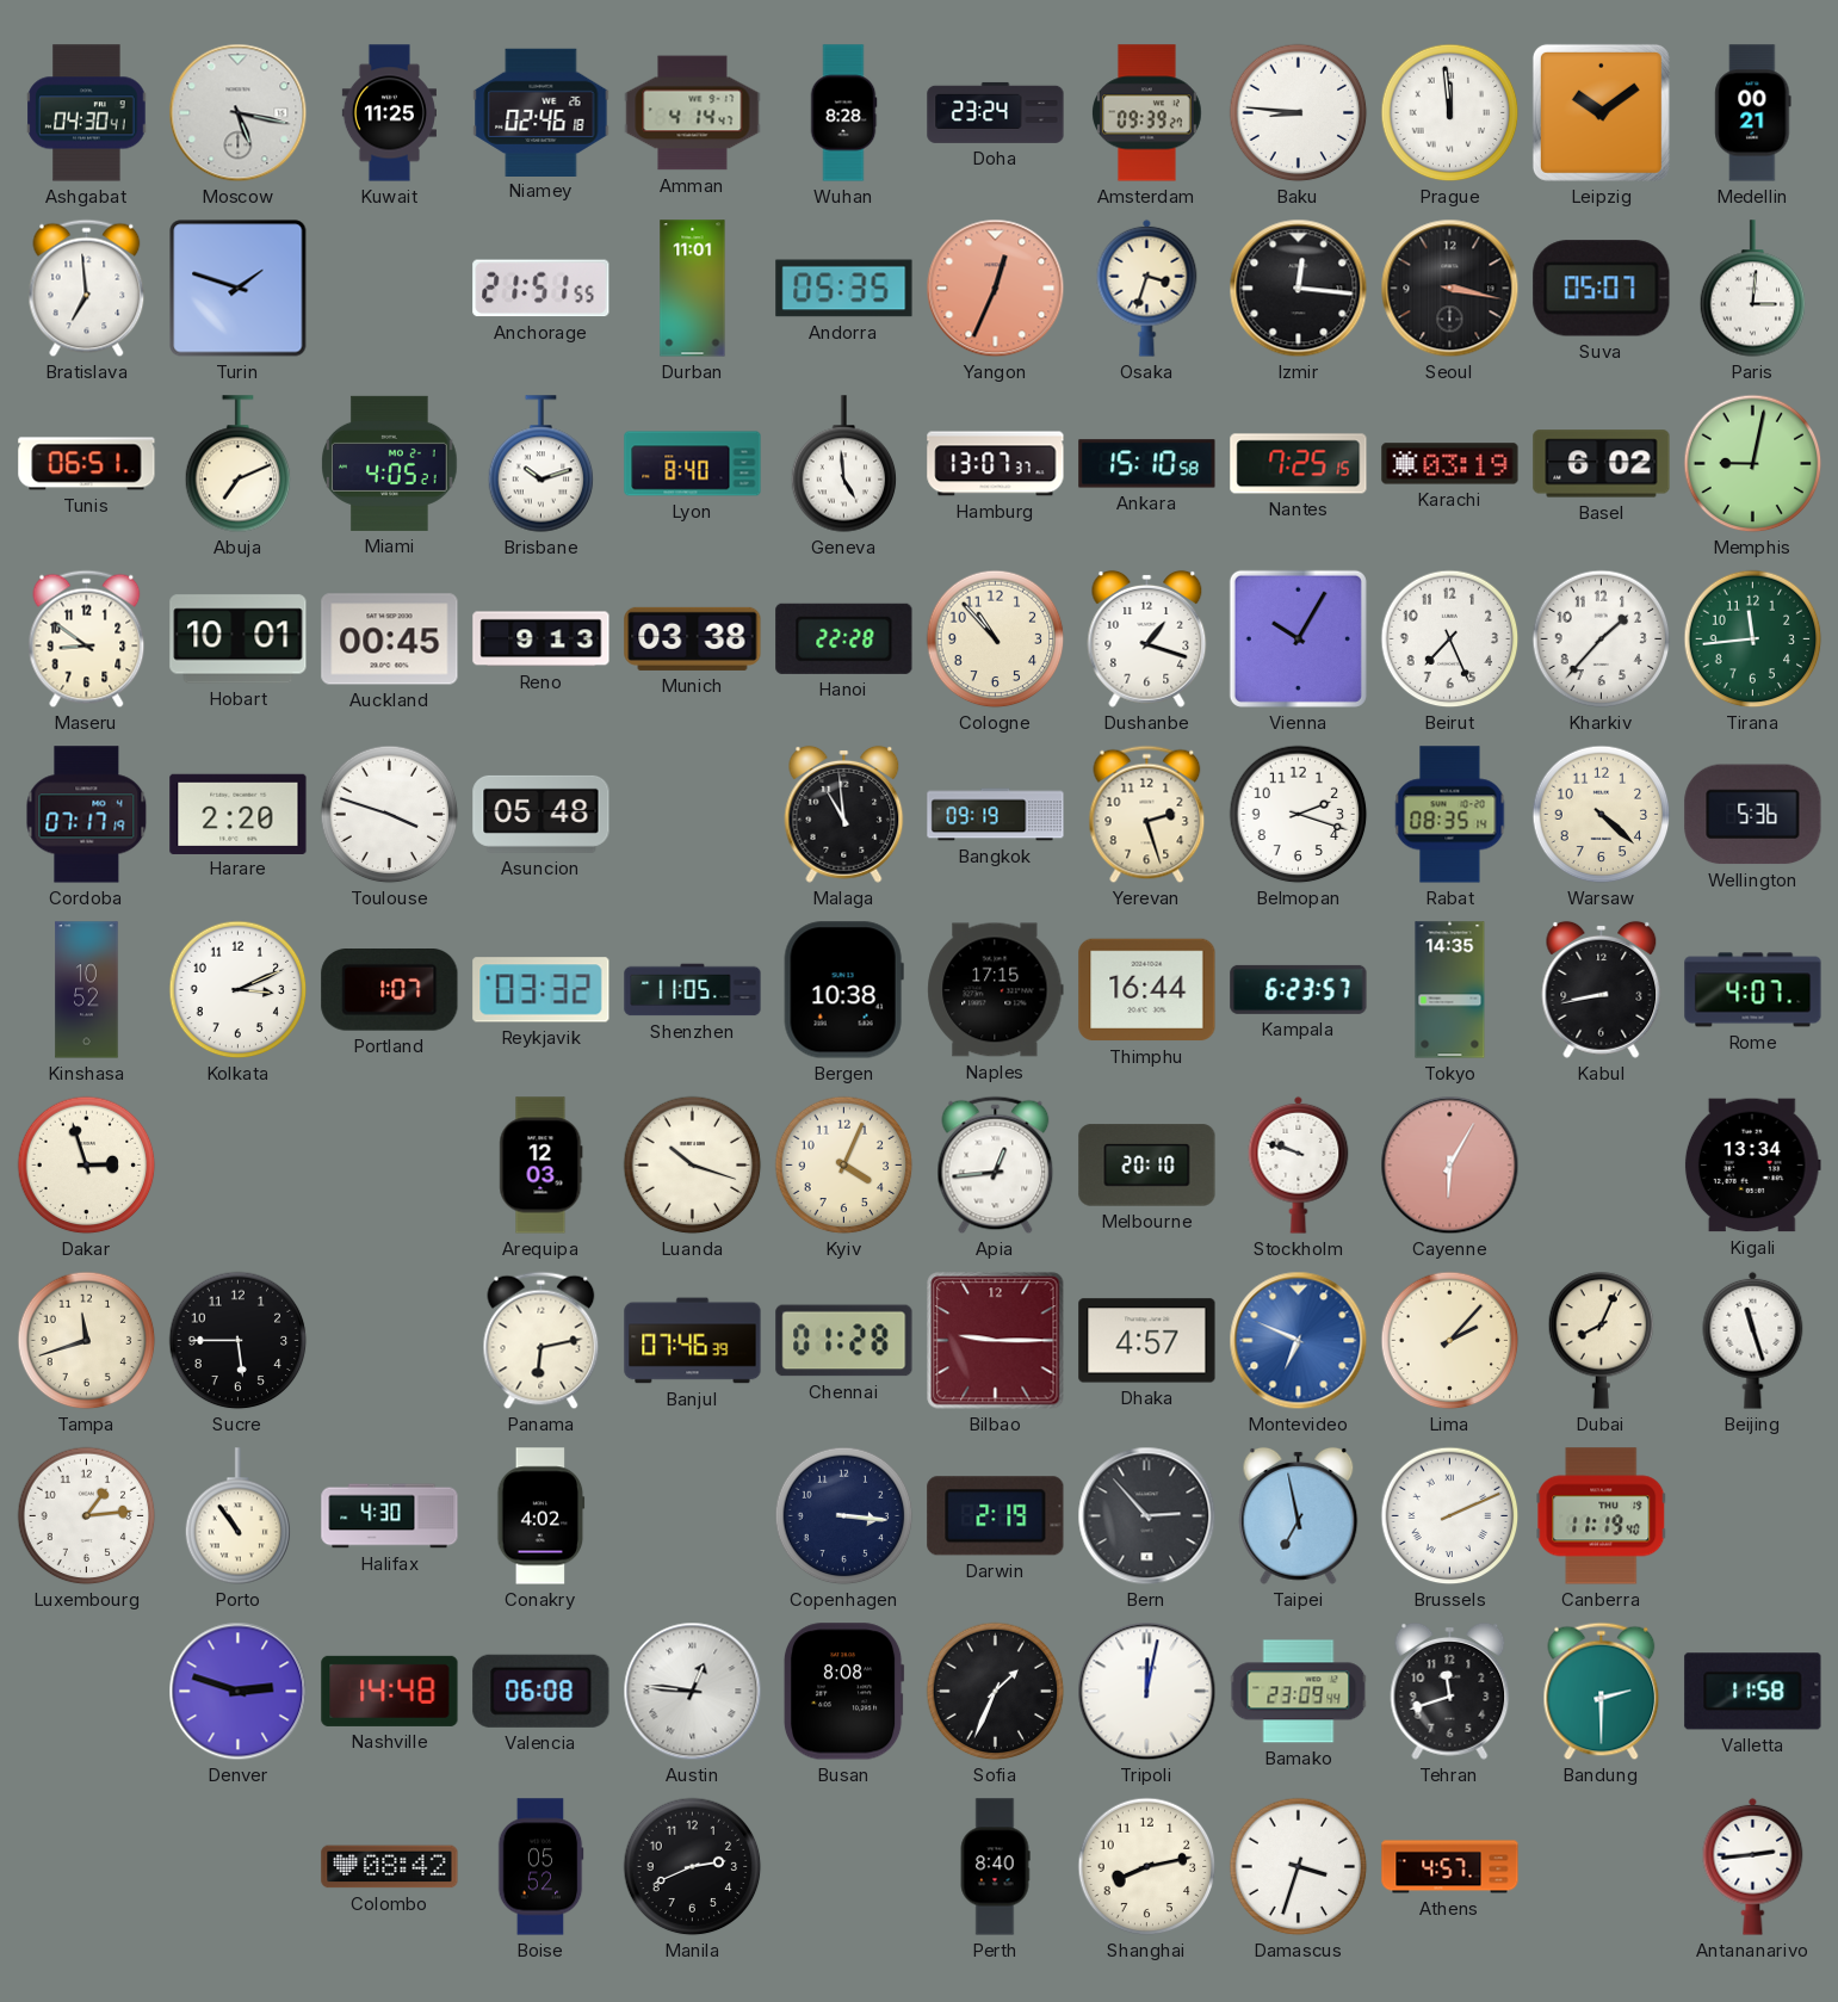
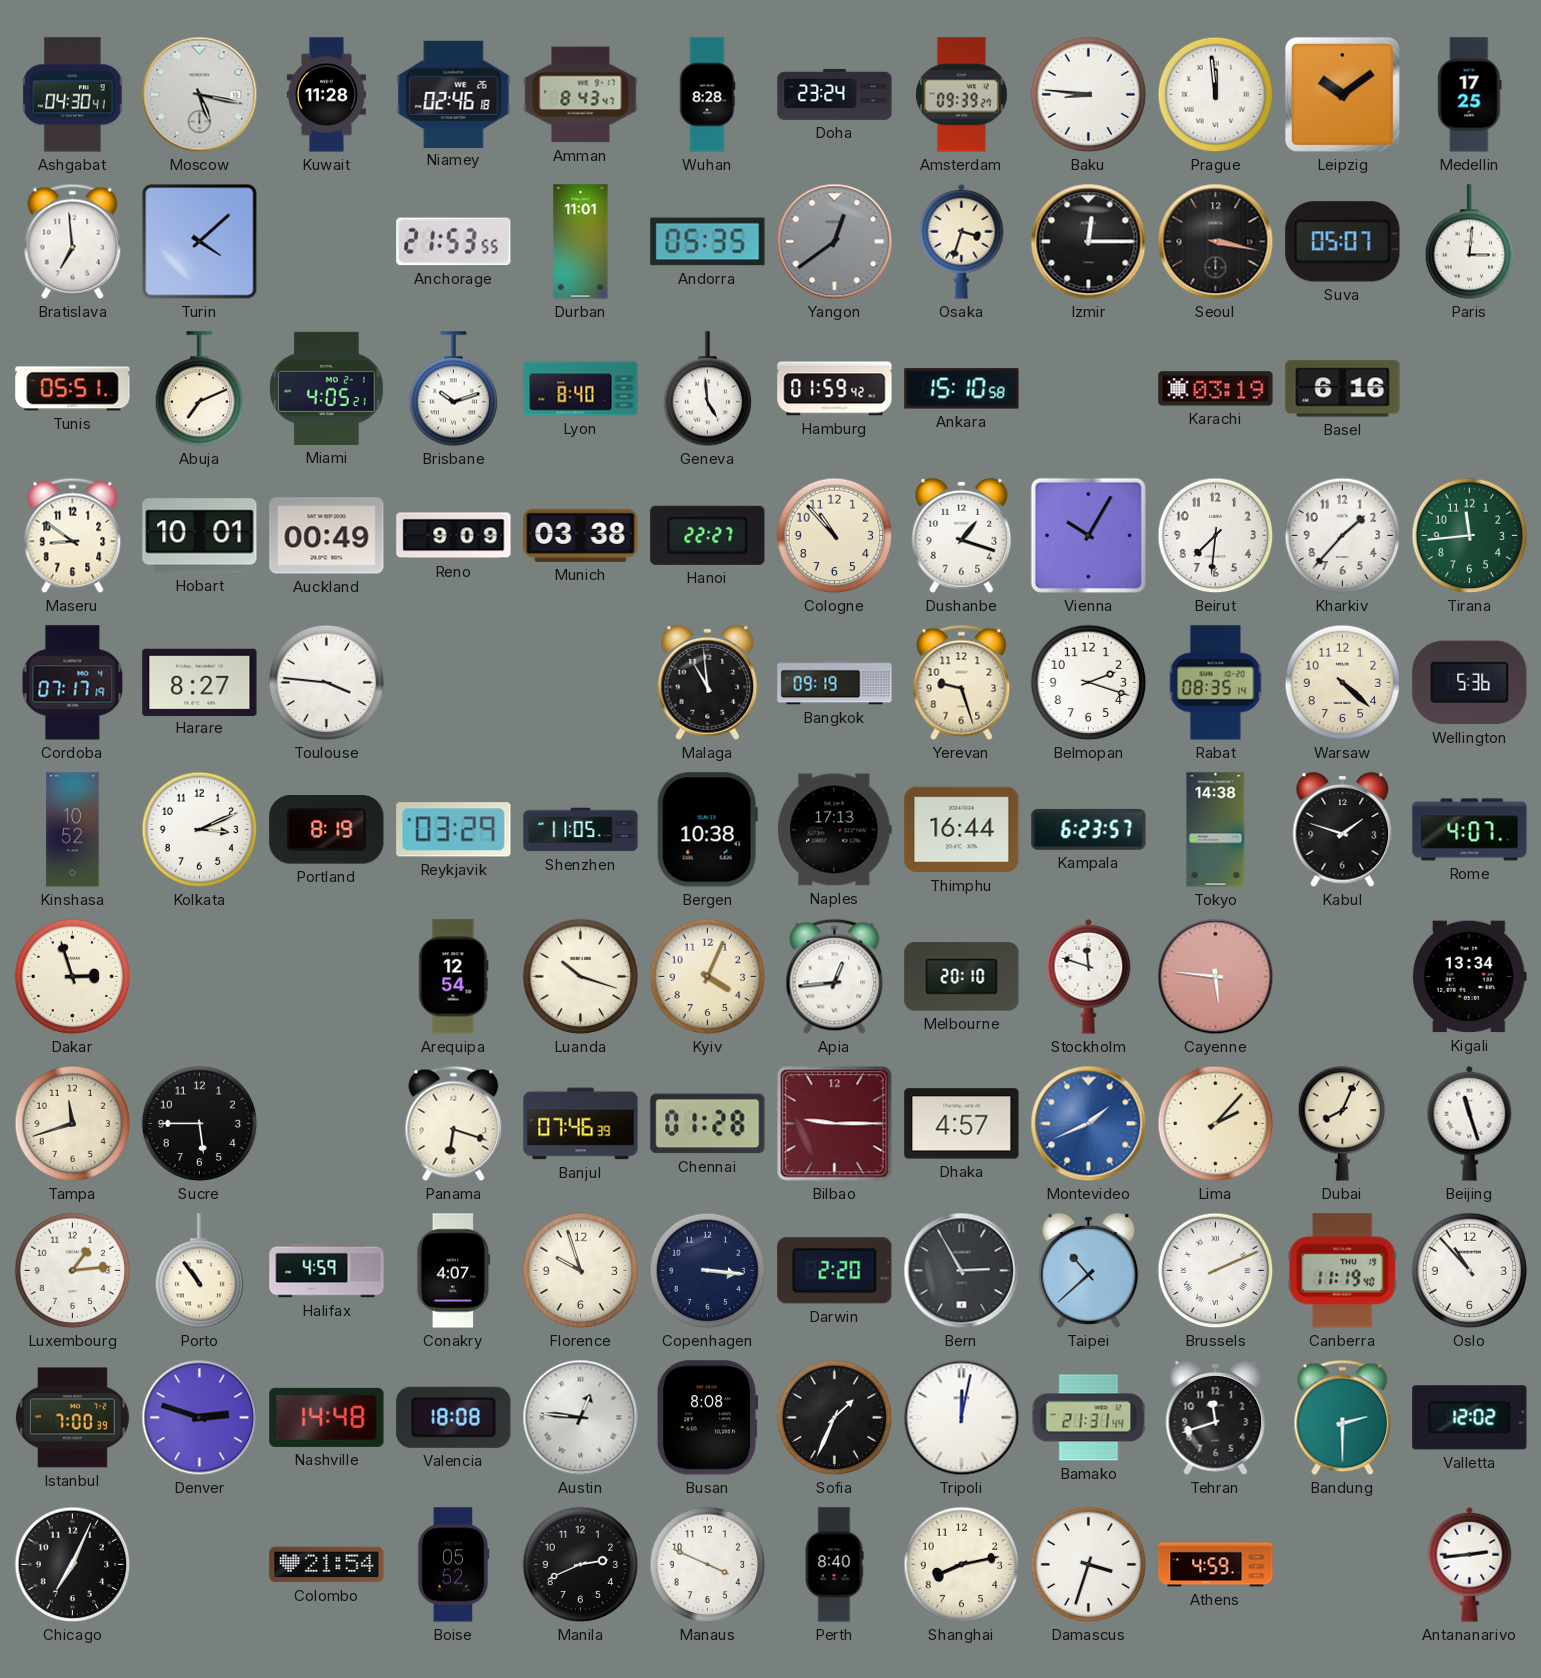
Kuwait: 11:25 -> 11:28
Amman: 4:14 -> 8:43
Medellin: 00:21 -> 17:25
Turin: 1:48 -> 4:08
Anchorage: 21:51 -> 21:53
Yangon: 12:34 -> 12:39
Yangon dial: salmon -> grey
Izmir: 12:16 -> 12:15
Tunis: 06:51 -> 05:51
Hamburg: 13:07 -> 01:59
Nantes: 7:25 -> none
Basel: 6:02 -> 6:16
Memphis: 9:02 -> none
Auckland: 00:45 -> 00:49
Reno: 9:13 -> 9:09
Hanoi: 22:28 -> 22:27
Beirut: 7:26 -> 7:31
Harare: 2:20 -> 8:27
Toulouse: 3:48 -> 3:46
Asuncion: 05:48 -> none
Yerevan: 2:27 -> 9:27
Portland: 1:07 -> 8:19
Reykjavik: 03:32 -> 03:29
Naples: 17:15 -> 17:13
Tokyo: 14:35 -> 14:38
Kabul: 8:43 -> 1:48
Arequipa: 12:03 -> 12:54
Stockholm: 9:48 -> 11:48
Cayenne: 6:05 -> 5:46
Panama: 6:13 -> 6:18
Montevideo: 6:49 -> 1:41
Halifax: 4:30 -> 4:59
Conakry: 4:02 -> 4:07
Florence: none -> 9:57
Darwin: 2:19 -> 2:20
Bern: 2:53 -> 2:55
Taipei: 6:58 -> 10:38
Oslo: none -> 10:53
Istanbul: none -> 7:00
Valencia: 06:08 -> 18:08
Bamako: 23:09 -> 21:31
Valletta: 11:58 -> 12:02
Chicago: none -> 7:04
Colombo: 08:42 -> 21:54
Manaus: none -> 3:49
Athens: 4:57 -> 4:59
